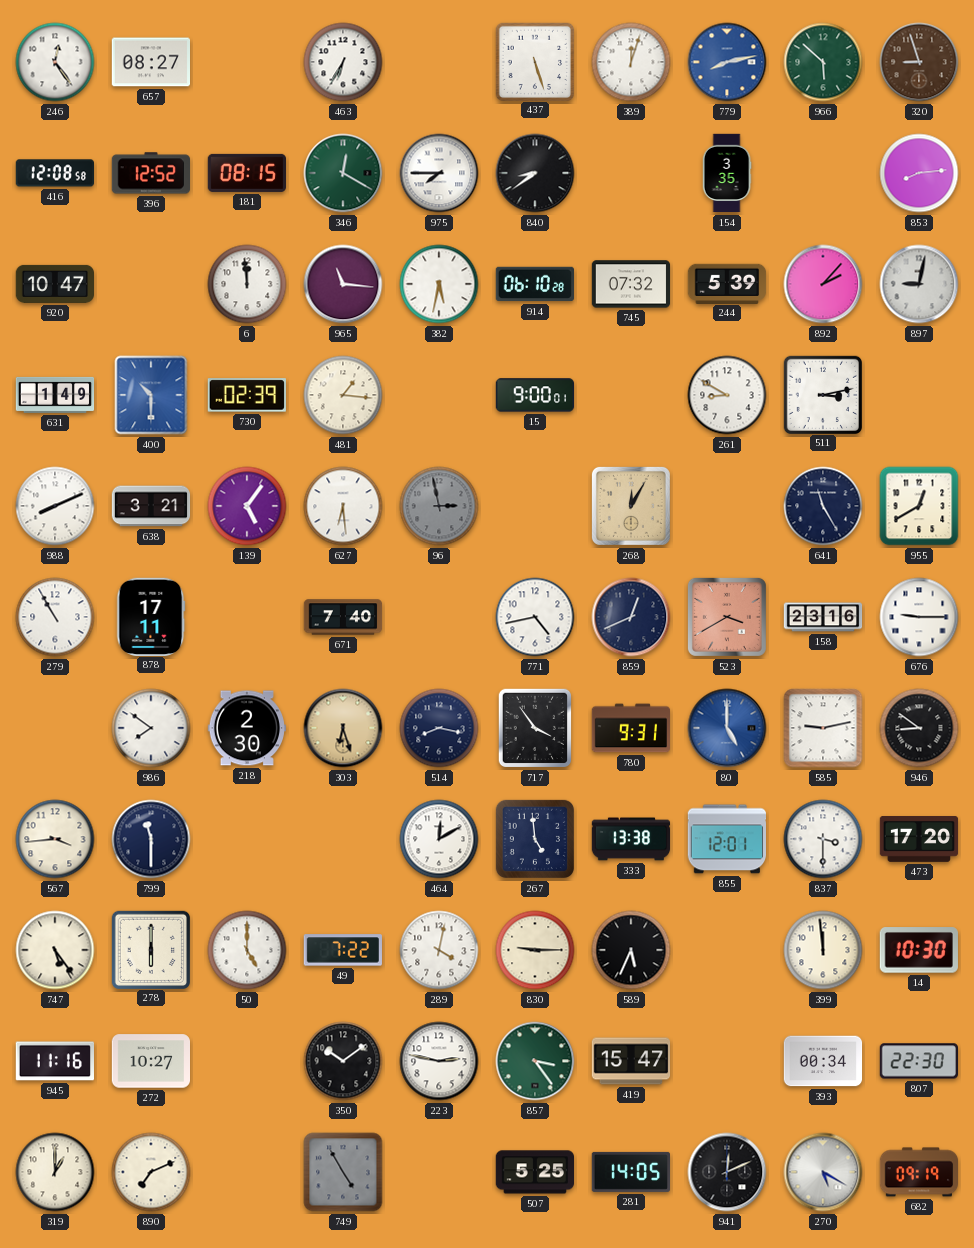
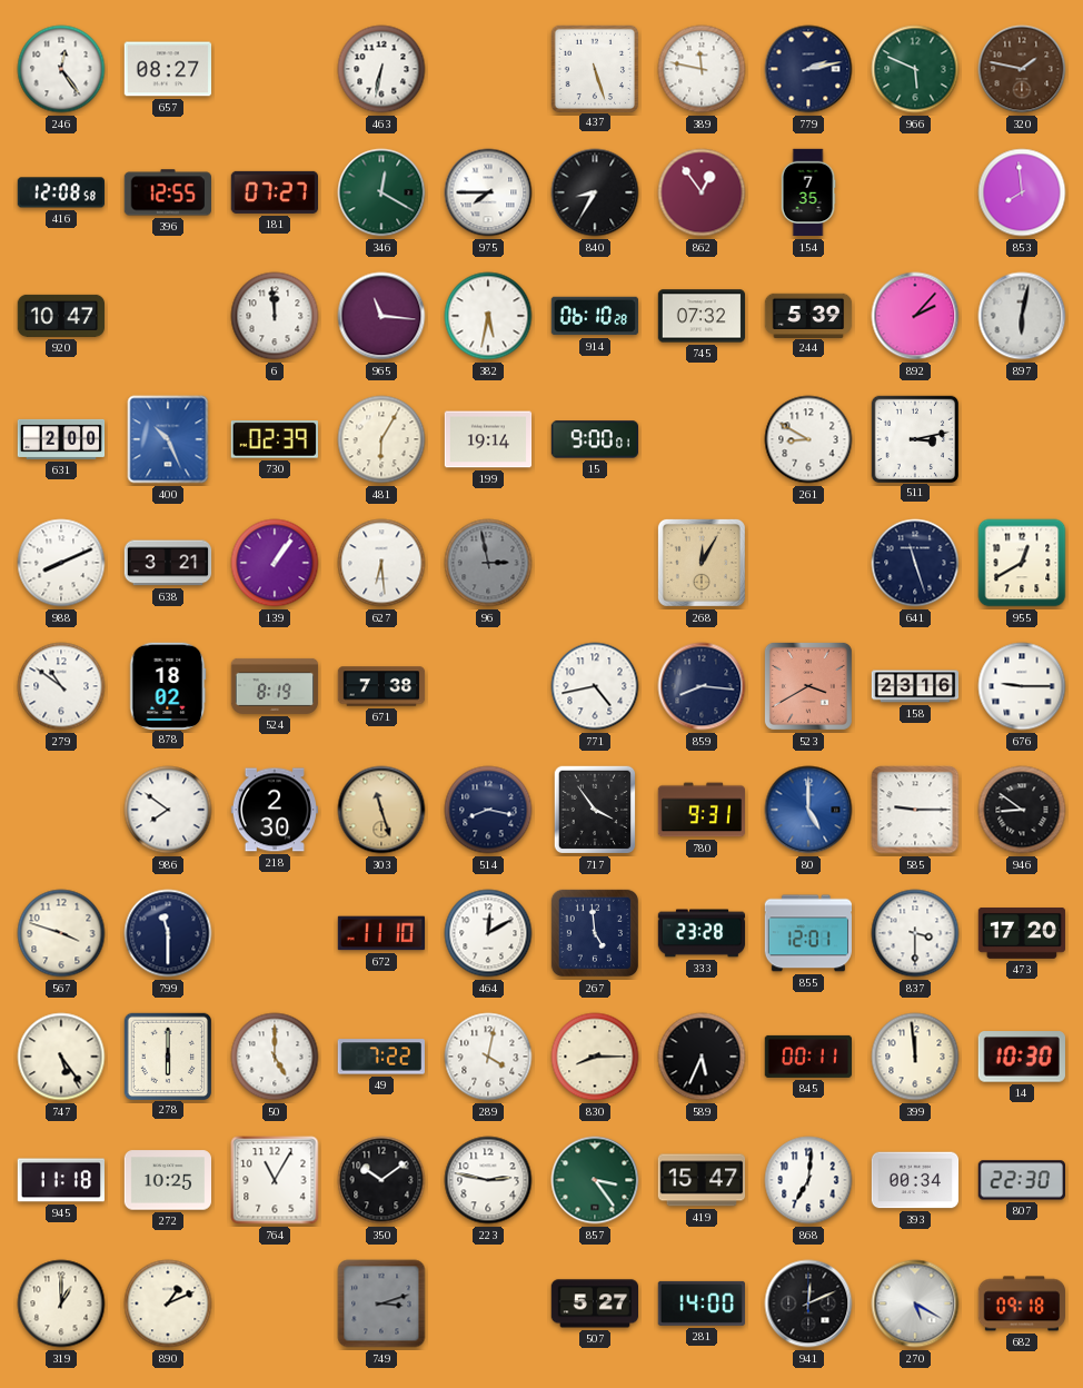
463: 6:35 -> 6:32
389: 12:03 -> 11:47
779: 8:13 -> 2:13
779 dial: blue -> navy
966: 5:52 -> 5:49
320: 8:57 -> 1:47
396: 12:52 -> 12:55
181: 08:15 -> 07:27
840: 8:39 -> 8:35
862: none -> 12:54
154: 3:35 -> 7:35
853: 8:14 -> 7:59
897: 9:02 -> 6:02
631: 1:49 -> 2:00
400: 10:30 -> 10:26
481: 1:16 -> 6:05
199: none -> 19:14
139: 5:06 -> 1:06
641: 11:25 -> 11:27
279: 10:55 -> 10:51
878: 17:11 -> 18:02
524: none -> 8:19
671: 7:40 -> 7:38
859: 12:41 -> 8:16
303: 6:27 -> 11:27
585: 9:13 -> 9:15
567: 3:44 -> 3:48
672: none -> 11:10
333: 13:38 -> 23:28
830: 9:15 -> 8:15
845: none -> 00:11
945: 11:16 -> 11:18
272: 10:27 -> 10:25
764: none -> 11:05
868: none -> 7:01
890: 7:11 -> 1:11
749: 4:55 -> 3:12
507: 5:25 -> 5:27
281: 14:05 -> 14:00
682: 09:19 -> 09:18
